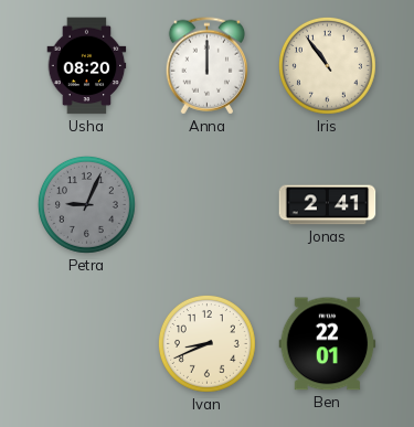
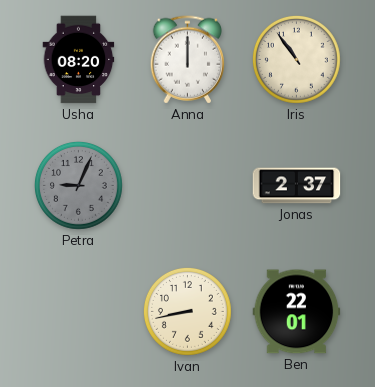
Jonas: 2:41 -> 2:37
Ivan: 8:41 -> 8:43
